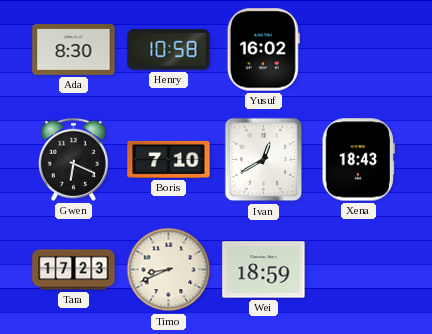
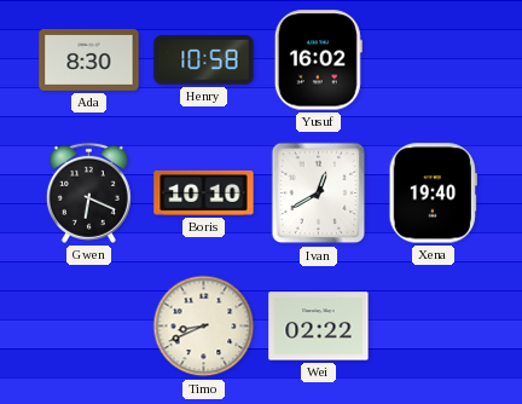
Boris: 7:10 -> 10:10
Xena: 18:43 -> 19:40
Tara: 17:23 -> none
Wei: 18:59 -> 02:22
